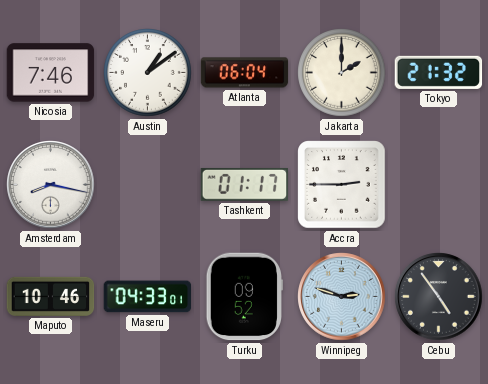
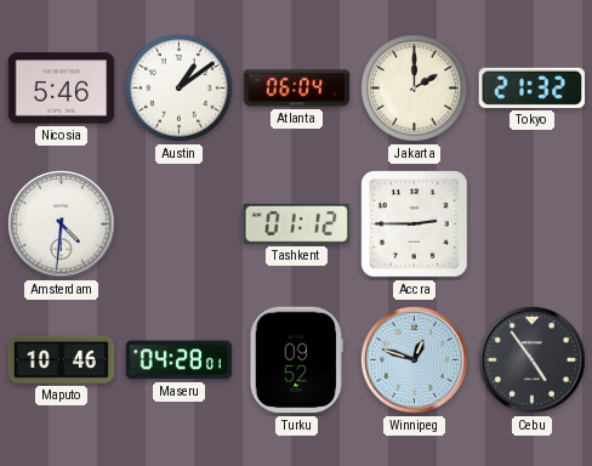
Nicosia: 7:46 -> 5:46
Amsterdam: 8:17 -> 4:31
Tashkent: 01:17 -> 01:12
Maseru: 04:33 -> 04:28
Winnipeg: 2:48 -> 12:48
